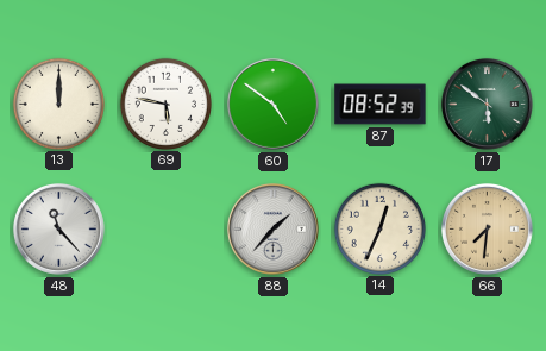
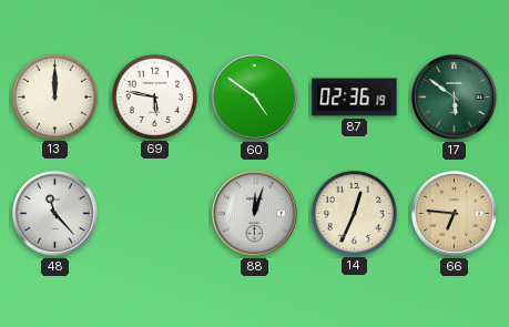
87: 08:52 -> 02:36
88: 1:37 -> 12:03
66: 7:31 -> 6:46
